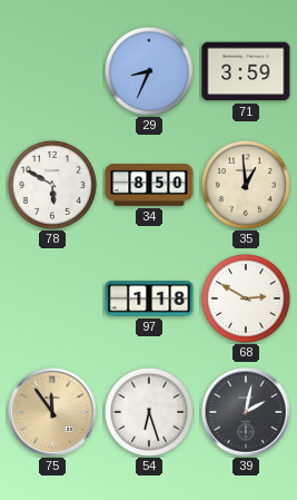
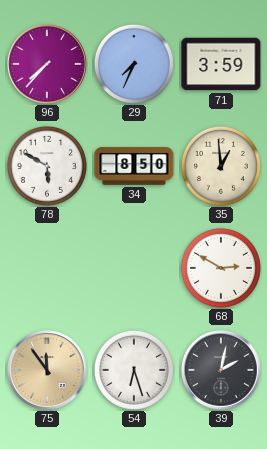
96: none -> 7:37
29: 8:34 -> 7:34
97: 1:18 -> none
